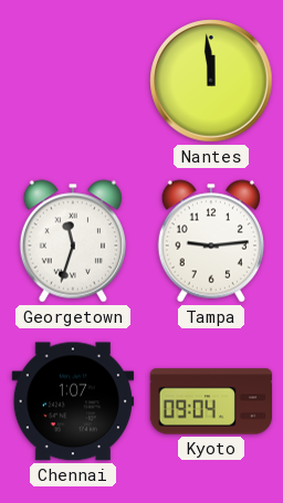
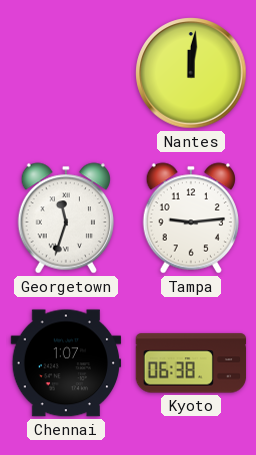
Nantes: 11:59 -> 12:01
Kyoto: 09:04 -> 06:38
